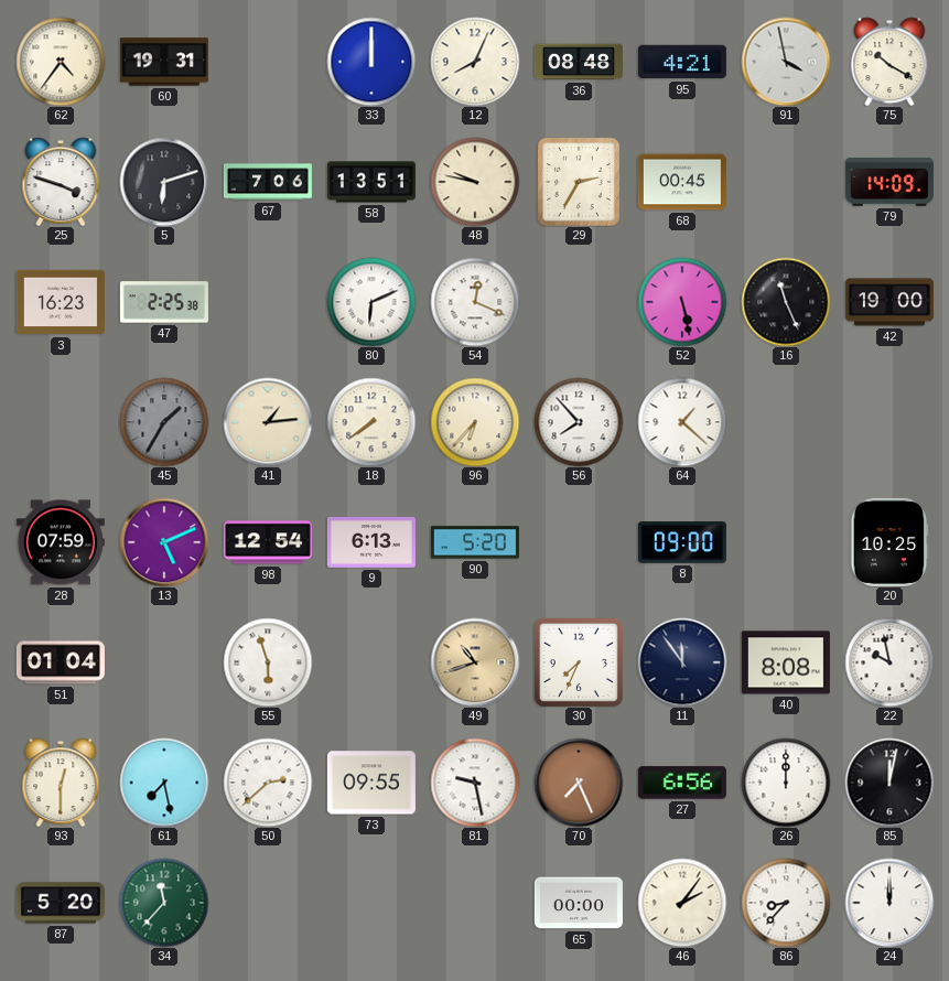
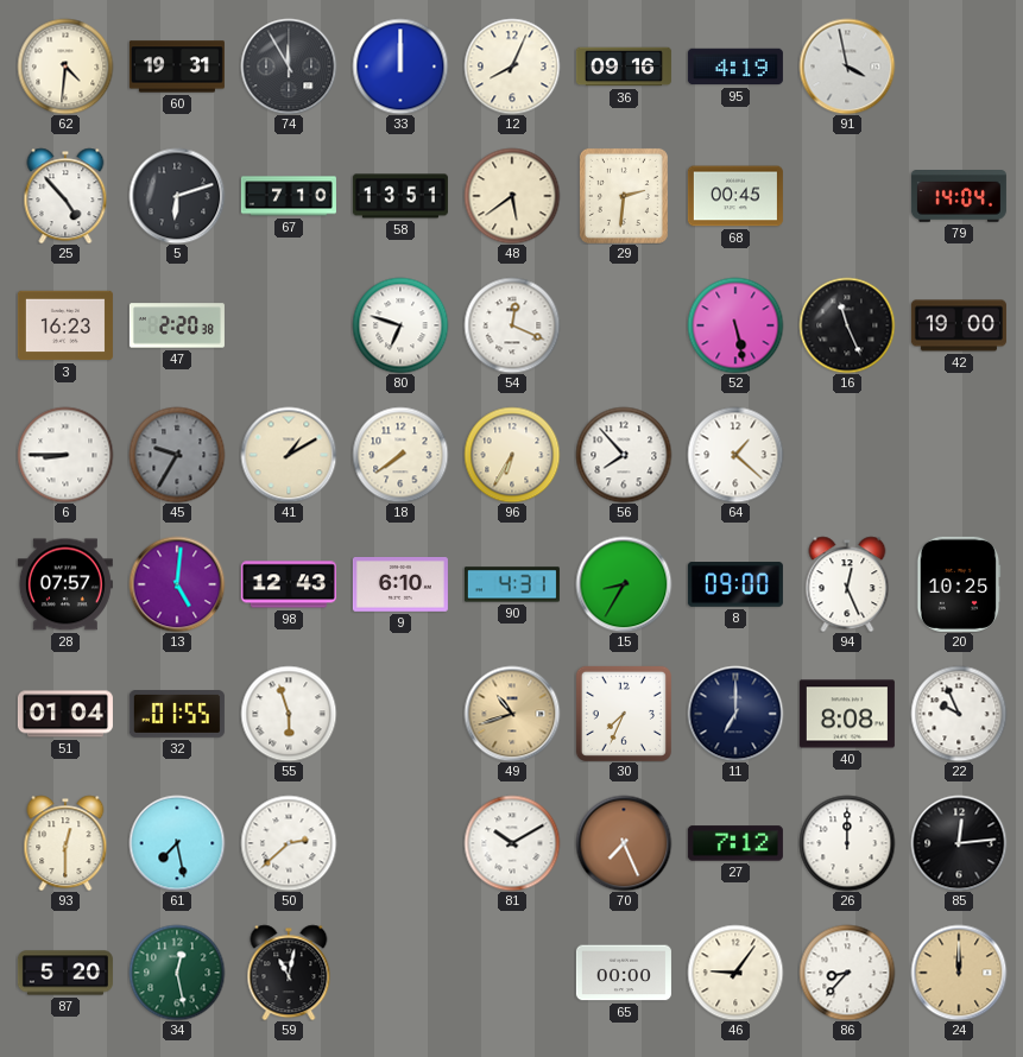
62: 4:36 -> 4:31
74: none -> 11:55
36: 08:48 -> 09:16
95: 4:21 -> 4:19
75: 10:20 -> none
25: 3:48 -> 4:53
67: 7:06 -> 7:10
48: 9:47 -> 5:39
29: 2:35 -> 2:31
79: 14:09 -> 14:04
47: 2:25 -> 2:20
80: 6:11 -> 6:48
6: none -> 8:45
45: 1:35 -> 9:35
41: 1:14 -> 1:10
96: 6:37 -> 6:35
28: 07:59 -> 07:57
13: 5:11 -> 5:01
98: 12:54 -> 12:43
9: 6:13 -> 6:10
90: 5:20 -> 4:31
15: none -> 8:35
94: none -> 12:26
32: none -> 01:55
11: 11:54 -> 7:00
22: 9:58 -> 9:56
73: 09:55 -> none
81: 9:28 -> 10:10
27: 6:56 -> 7:12
85: 12:02 -> 12:14
34: 11:37 -> 12:28
59: none -> 11:02
46: 2:06 -> 9:06
24 dial: white -> champagne
